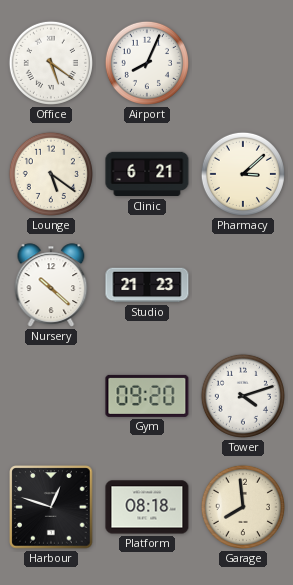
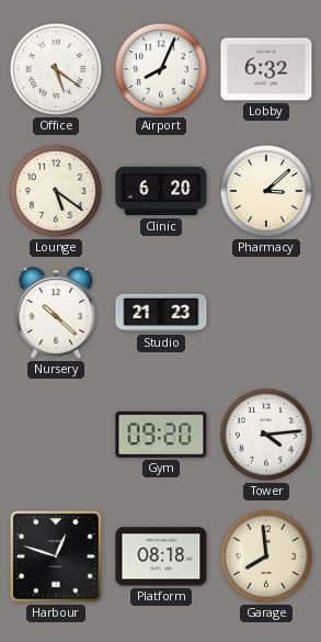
Lobby: none -> 6:32
Clinic: 6:21 -> 6:20
Tower: 4:12 -> 4:14
